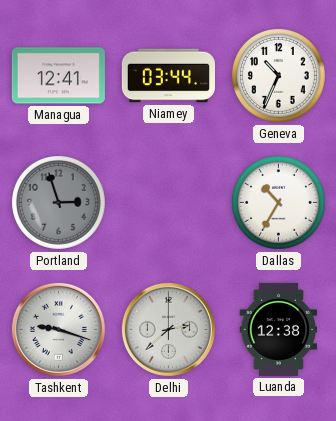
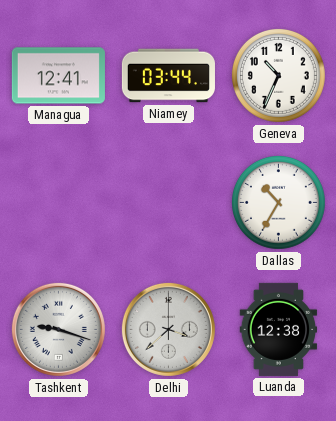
Portland: 2:57 -> none
Delhi: 2:38 -> 3:38
